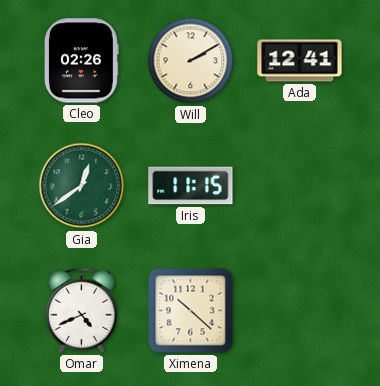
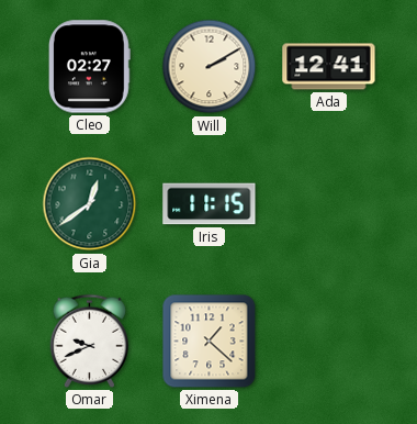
Cleo: 02:26 -> 02:27
Omar: 4:41 -> 9:41
Ximena: 10:22 -> 1:22
